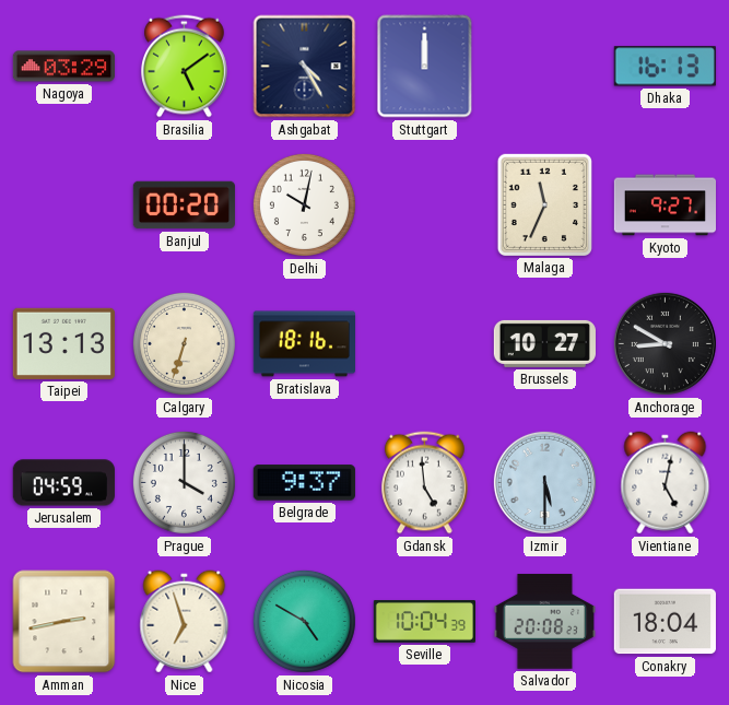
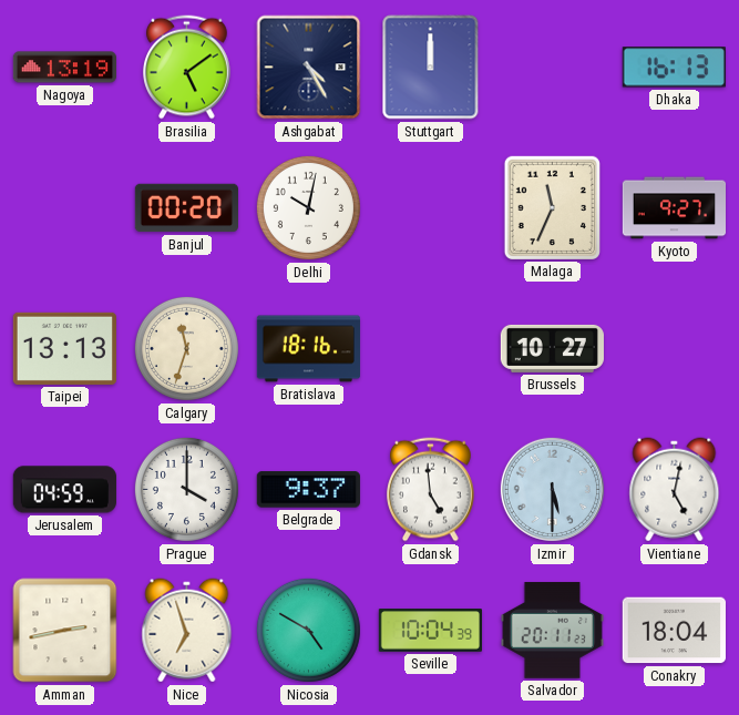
Nagoya: 03:29 -> 13:19
Calgary: 6:33 -> 11:33
Anchorage: 8:50 -> none
Salvador: 20:08 -> 20:11
